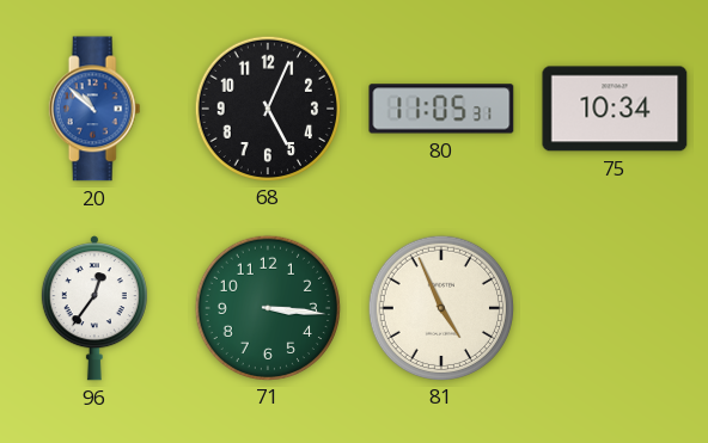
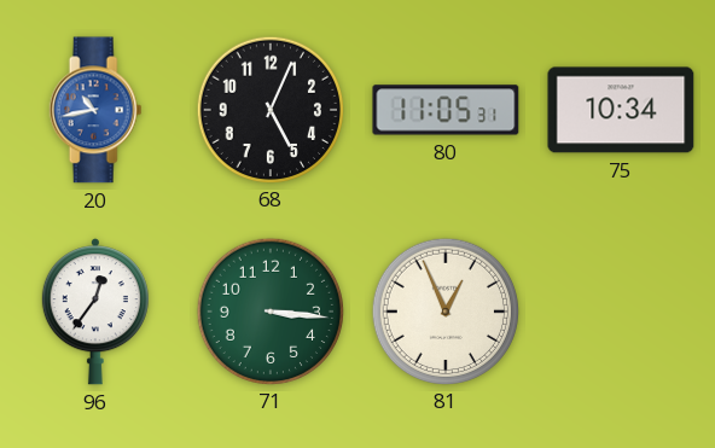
20: 10:52 -> 10:43
81: 4:56 -> 12:56
